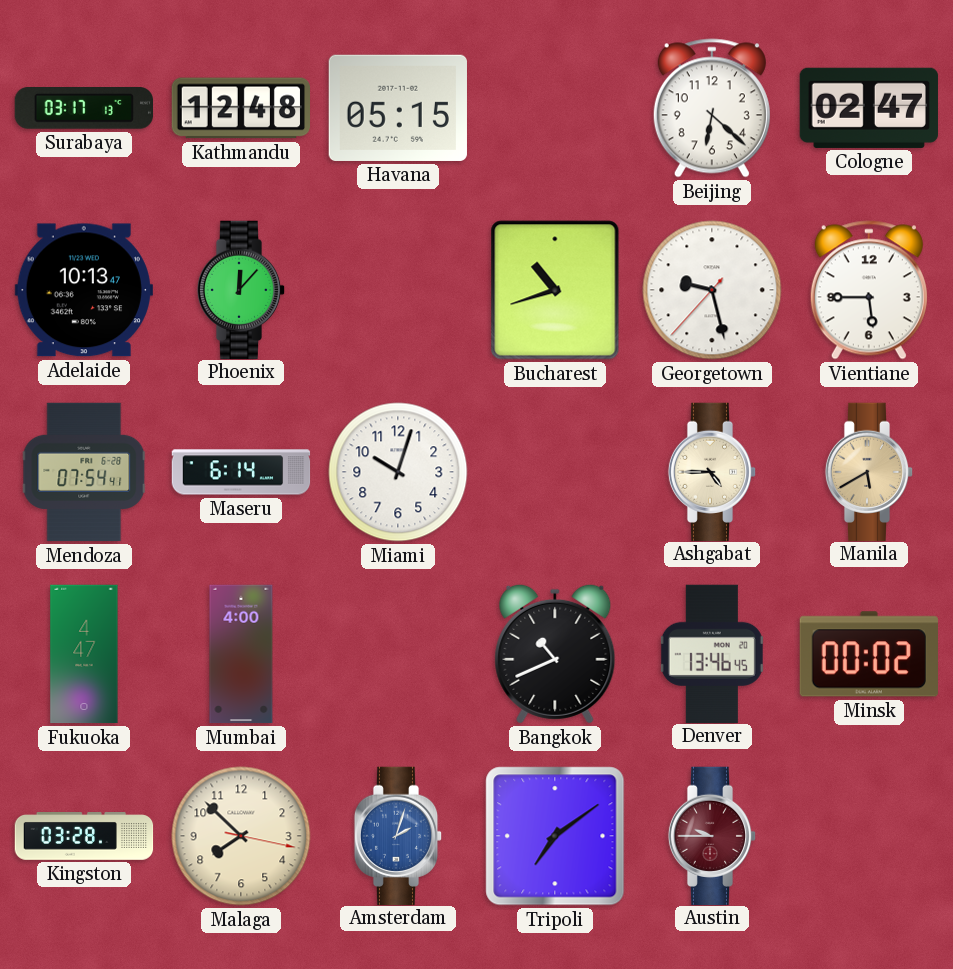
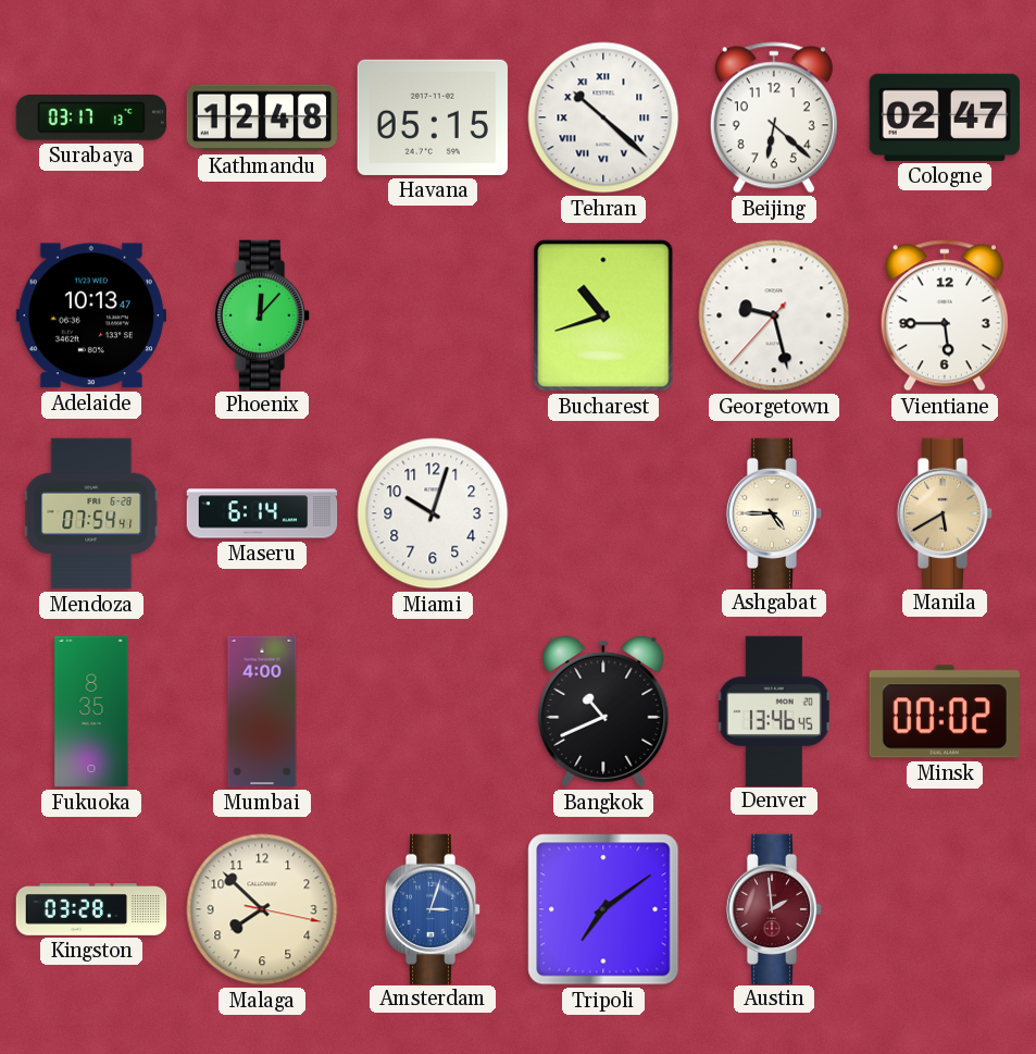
Tehran: none -> 10:22
Fukuoka: 4:47 -> 8:35
Amsterdam: 2:03 -> 3:03
Austin: 9:45 -> 1:59
